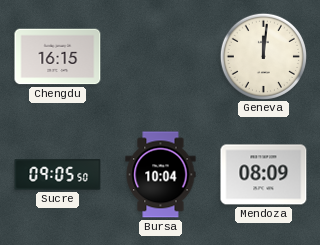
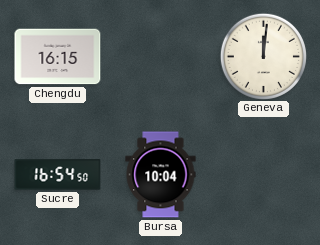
Sucre: 09:05 -> 16:54
Mendoza: 08:09 -> none
